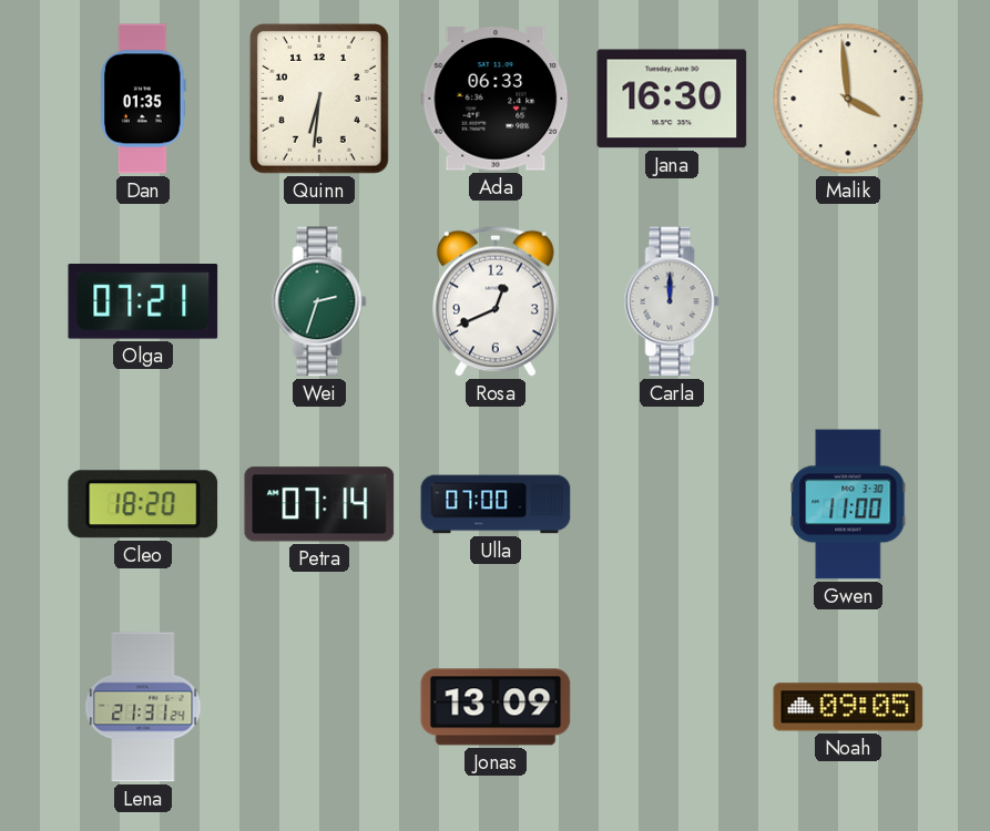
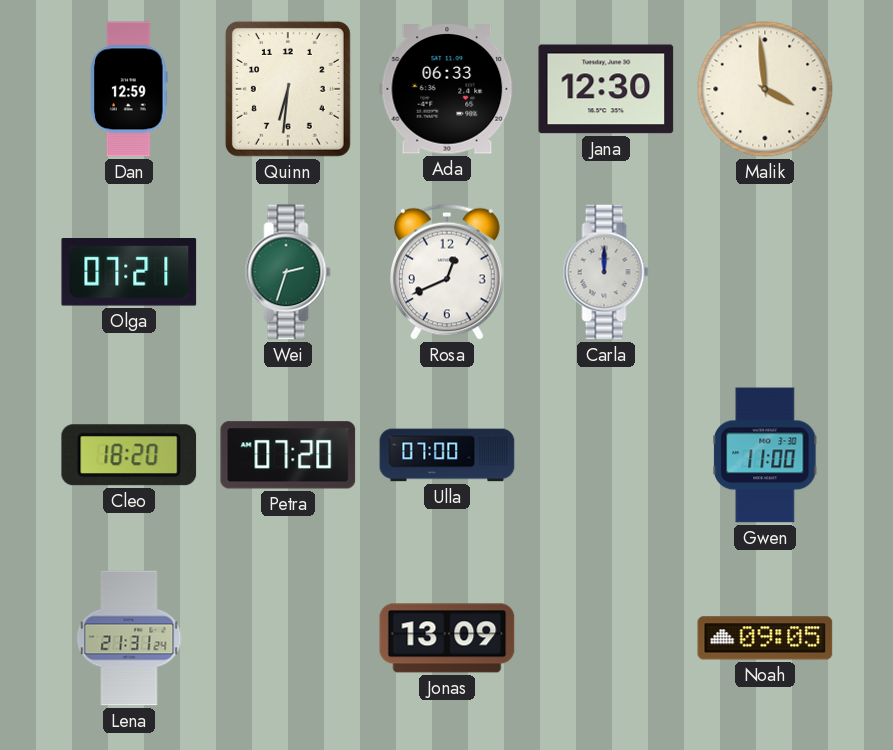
Dan: 01:35 -> 12:59
Jana: 16:30 -> 12:30
Petra: 07:14 -> 07:20
